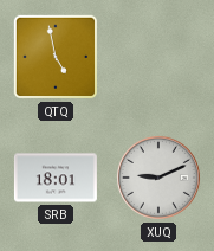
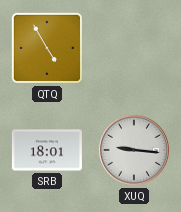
QTQ: 4:58 -> 4:55
XUQ: 9:11 -> 9:16
